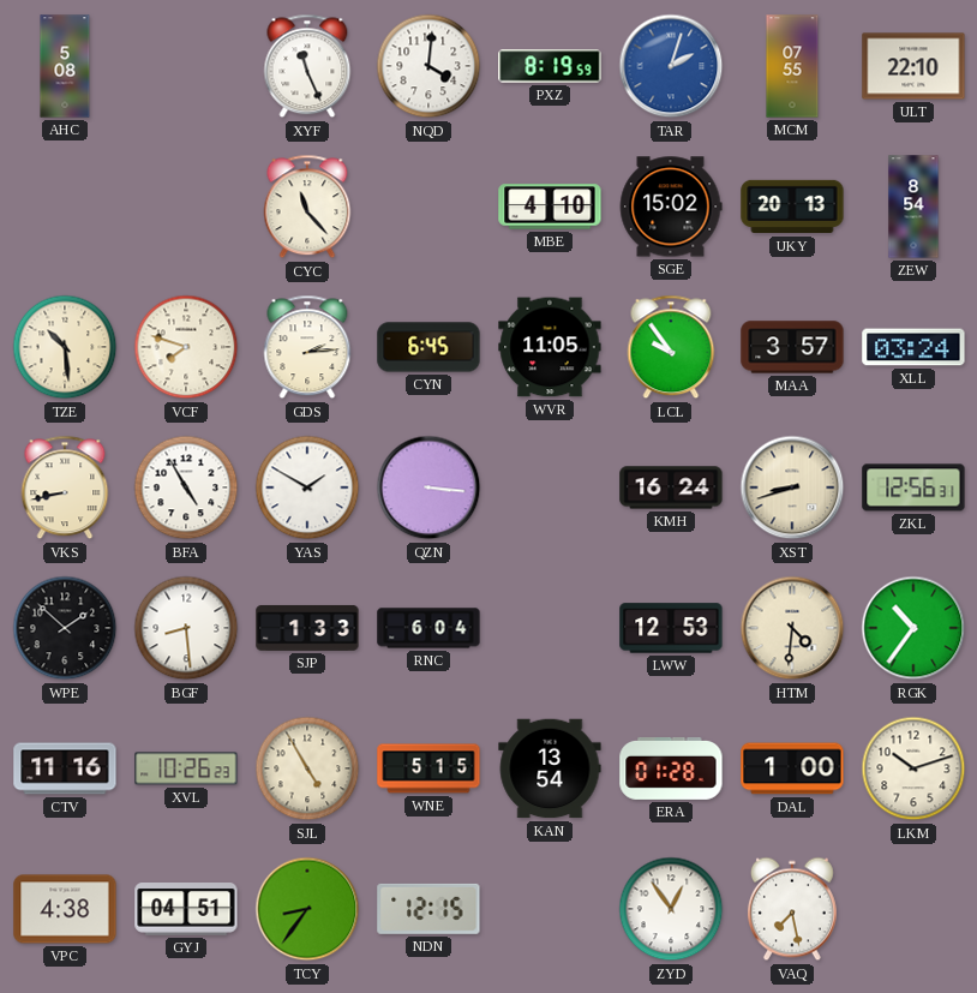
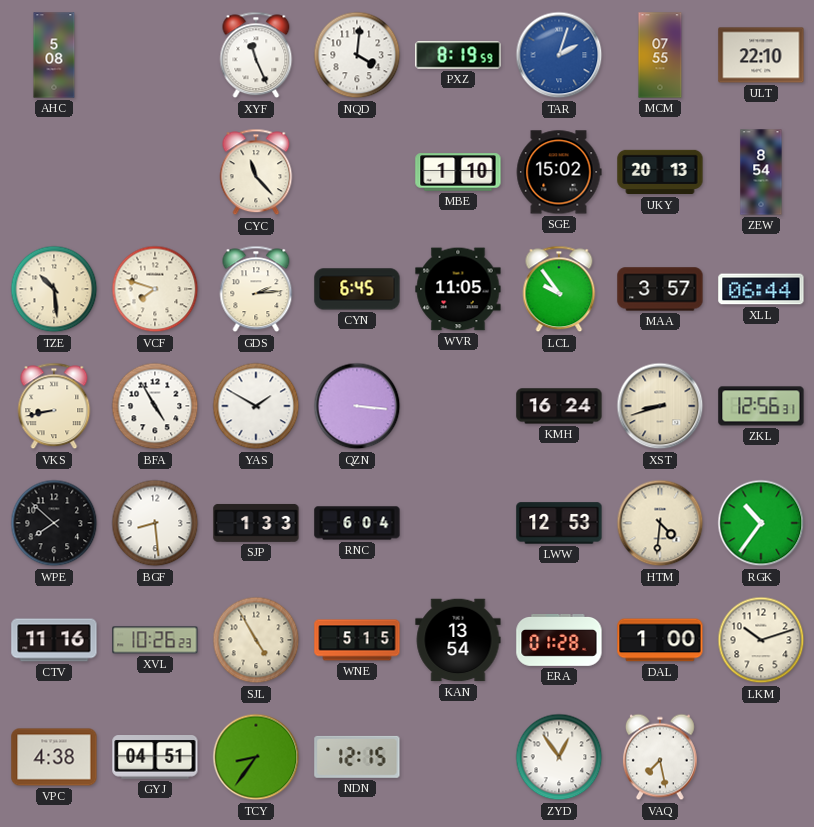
MBE: 4:10 -> 1:10
XLL: 03:24 -> 06:44
WPE: 1:52 -> 7:52
